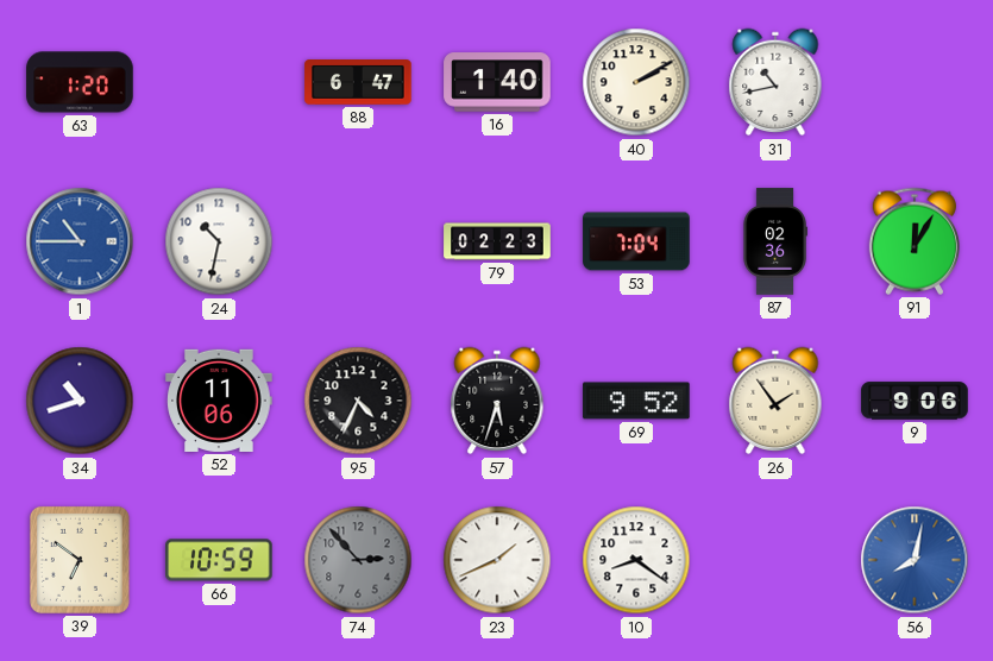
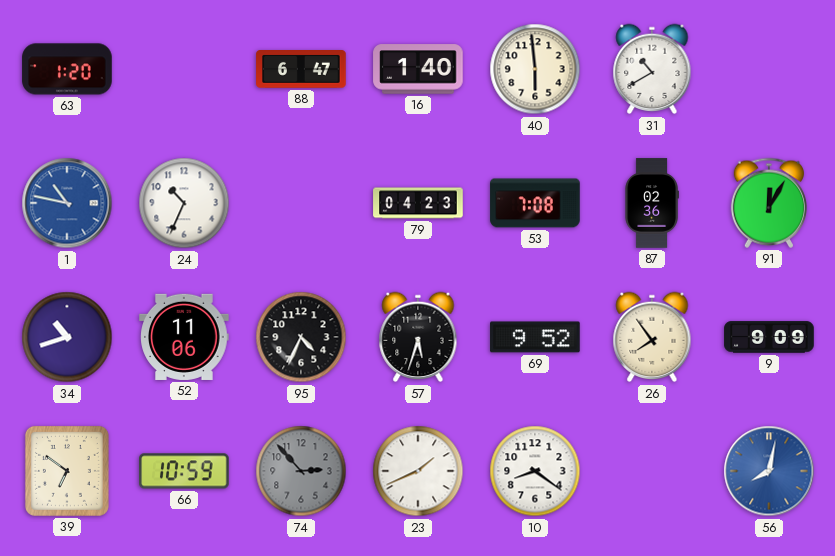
40: 2:10 -> 5:59
31: 10:43 -> 10:40
1: 10:45 -> 10:47
24: 10:32 -> 10:34
79: 02:23 -> 04:23
53: 7:04 -> 7:08
26: 1:54 -> 7:54
9: 9:06 -> 9:09
